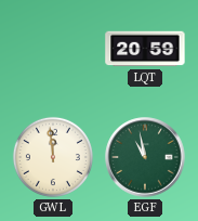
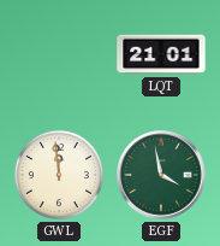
LQT: 20:59 -> 21:01
EGF: 10:58 -> 3:58
